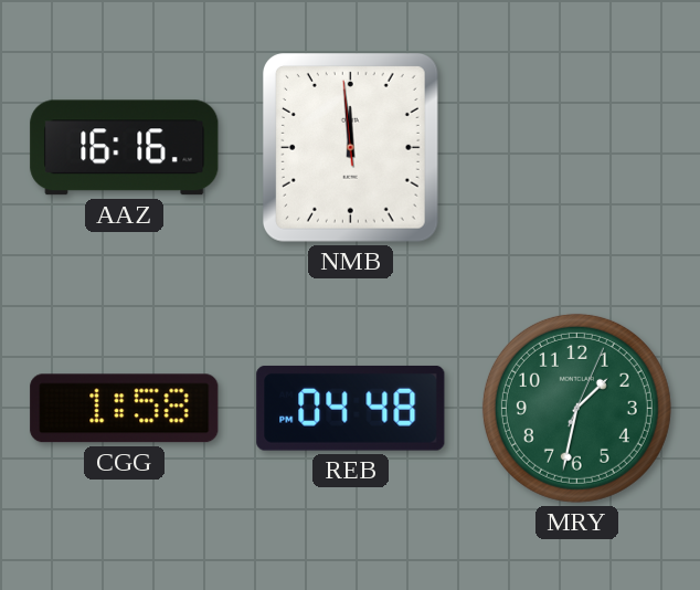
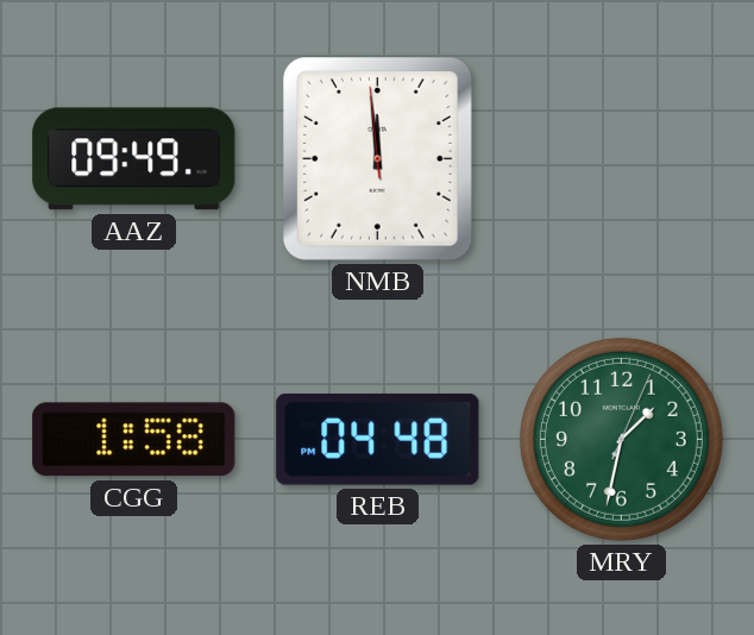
AAZ: 16:16 -> 09:49
